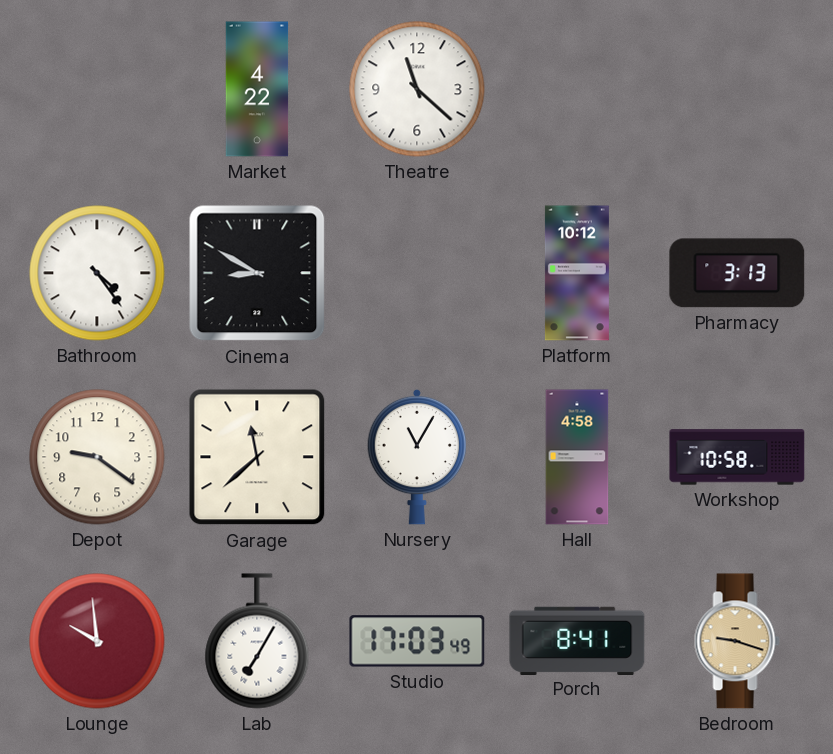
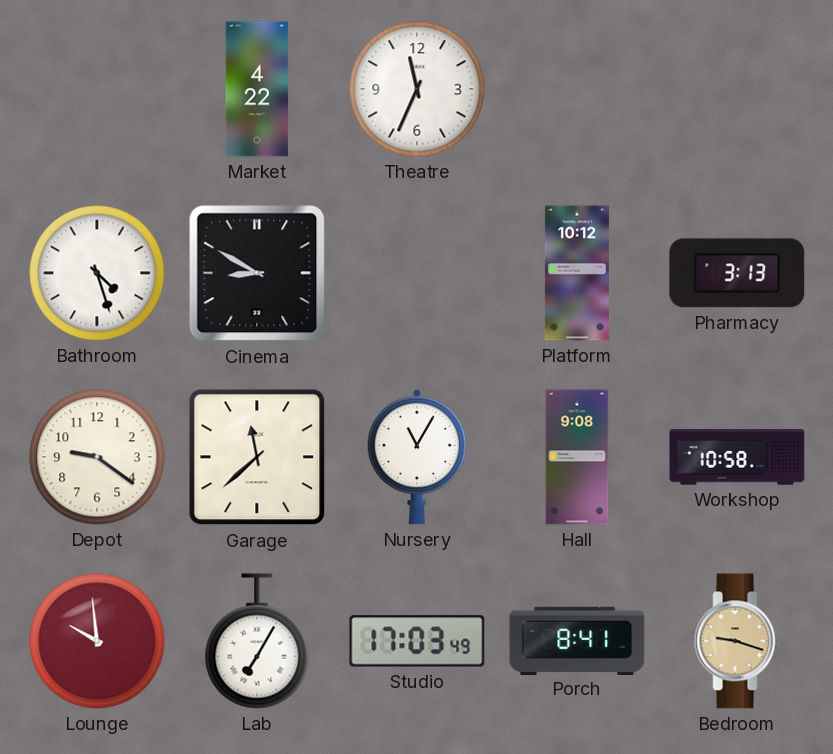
Theatre: 11:22 -> 11:34
Bathroom: 4:24 -> 4:27
Hall: 4:58 -> 9:08
